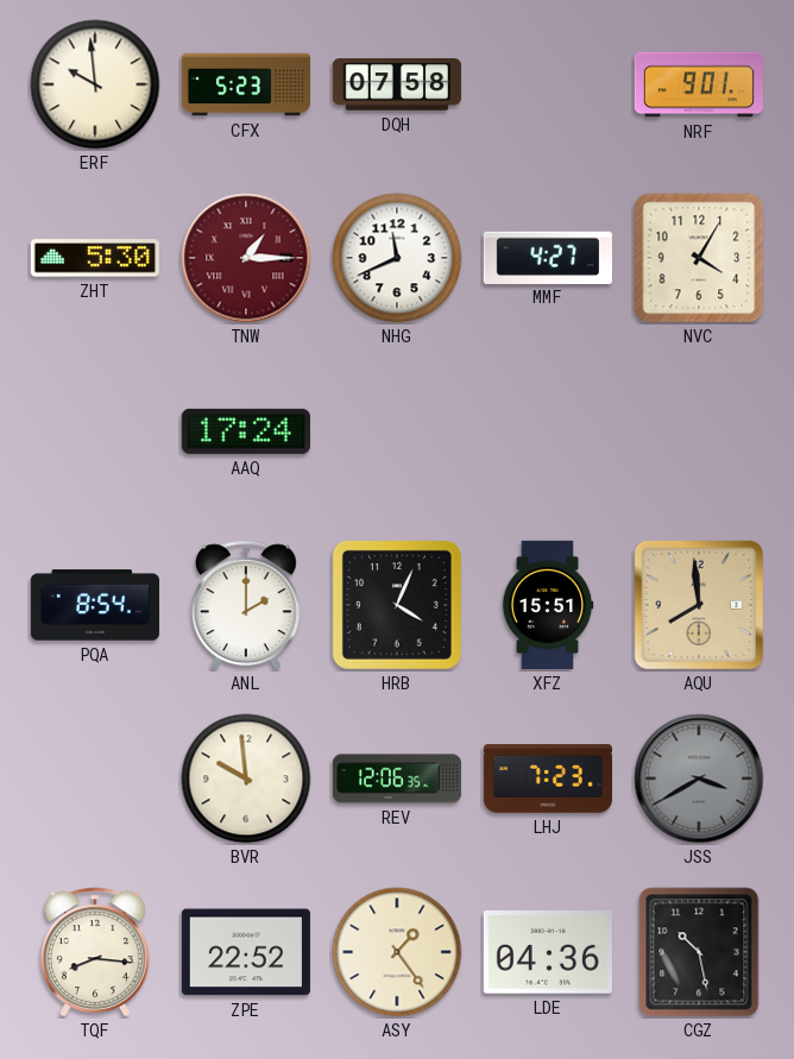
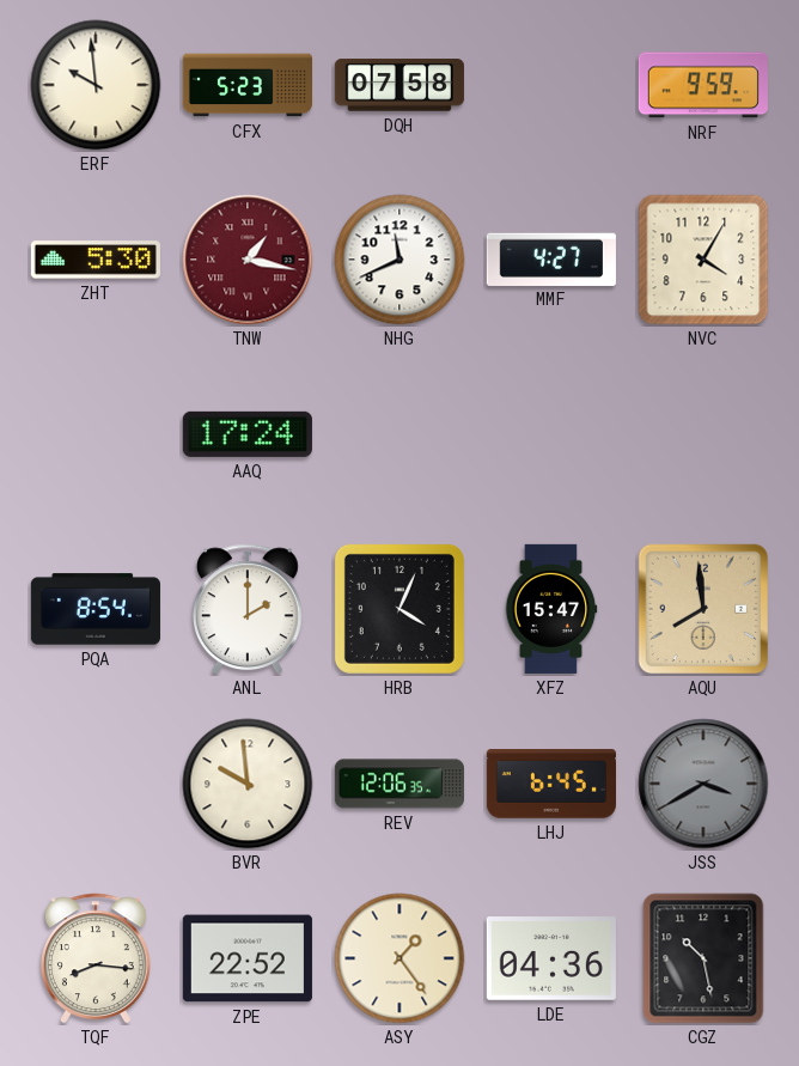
NRF: 9:01 -> 9:59
TNW: 1:15 -> 1:17
XFZ: 15:51 -> 15:47
LHJ: 7:23 -> 6:45
